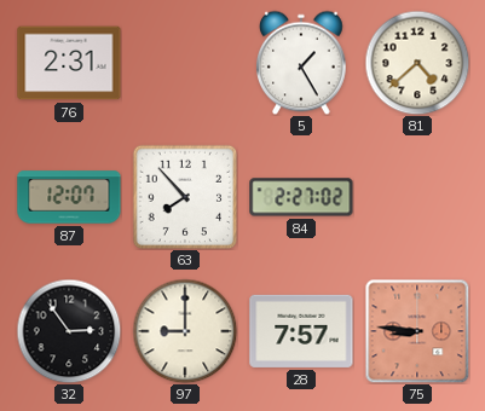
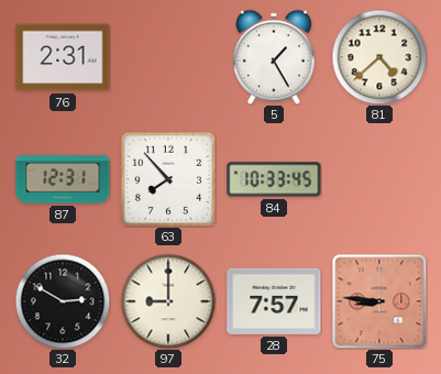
87: 12:07 -> 12:31
84: 2:27 -> 10:33
32: 2:54 -> 2:50
